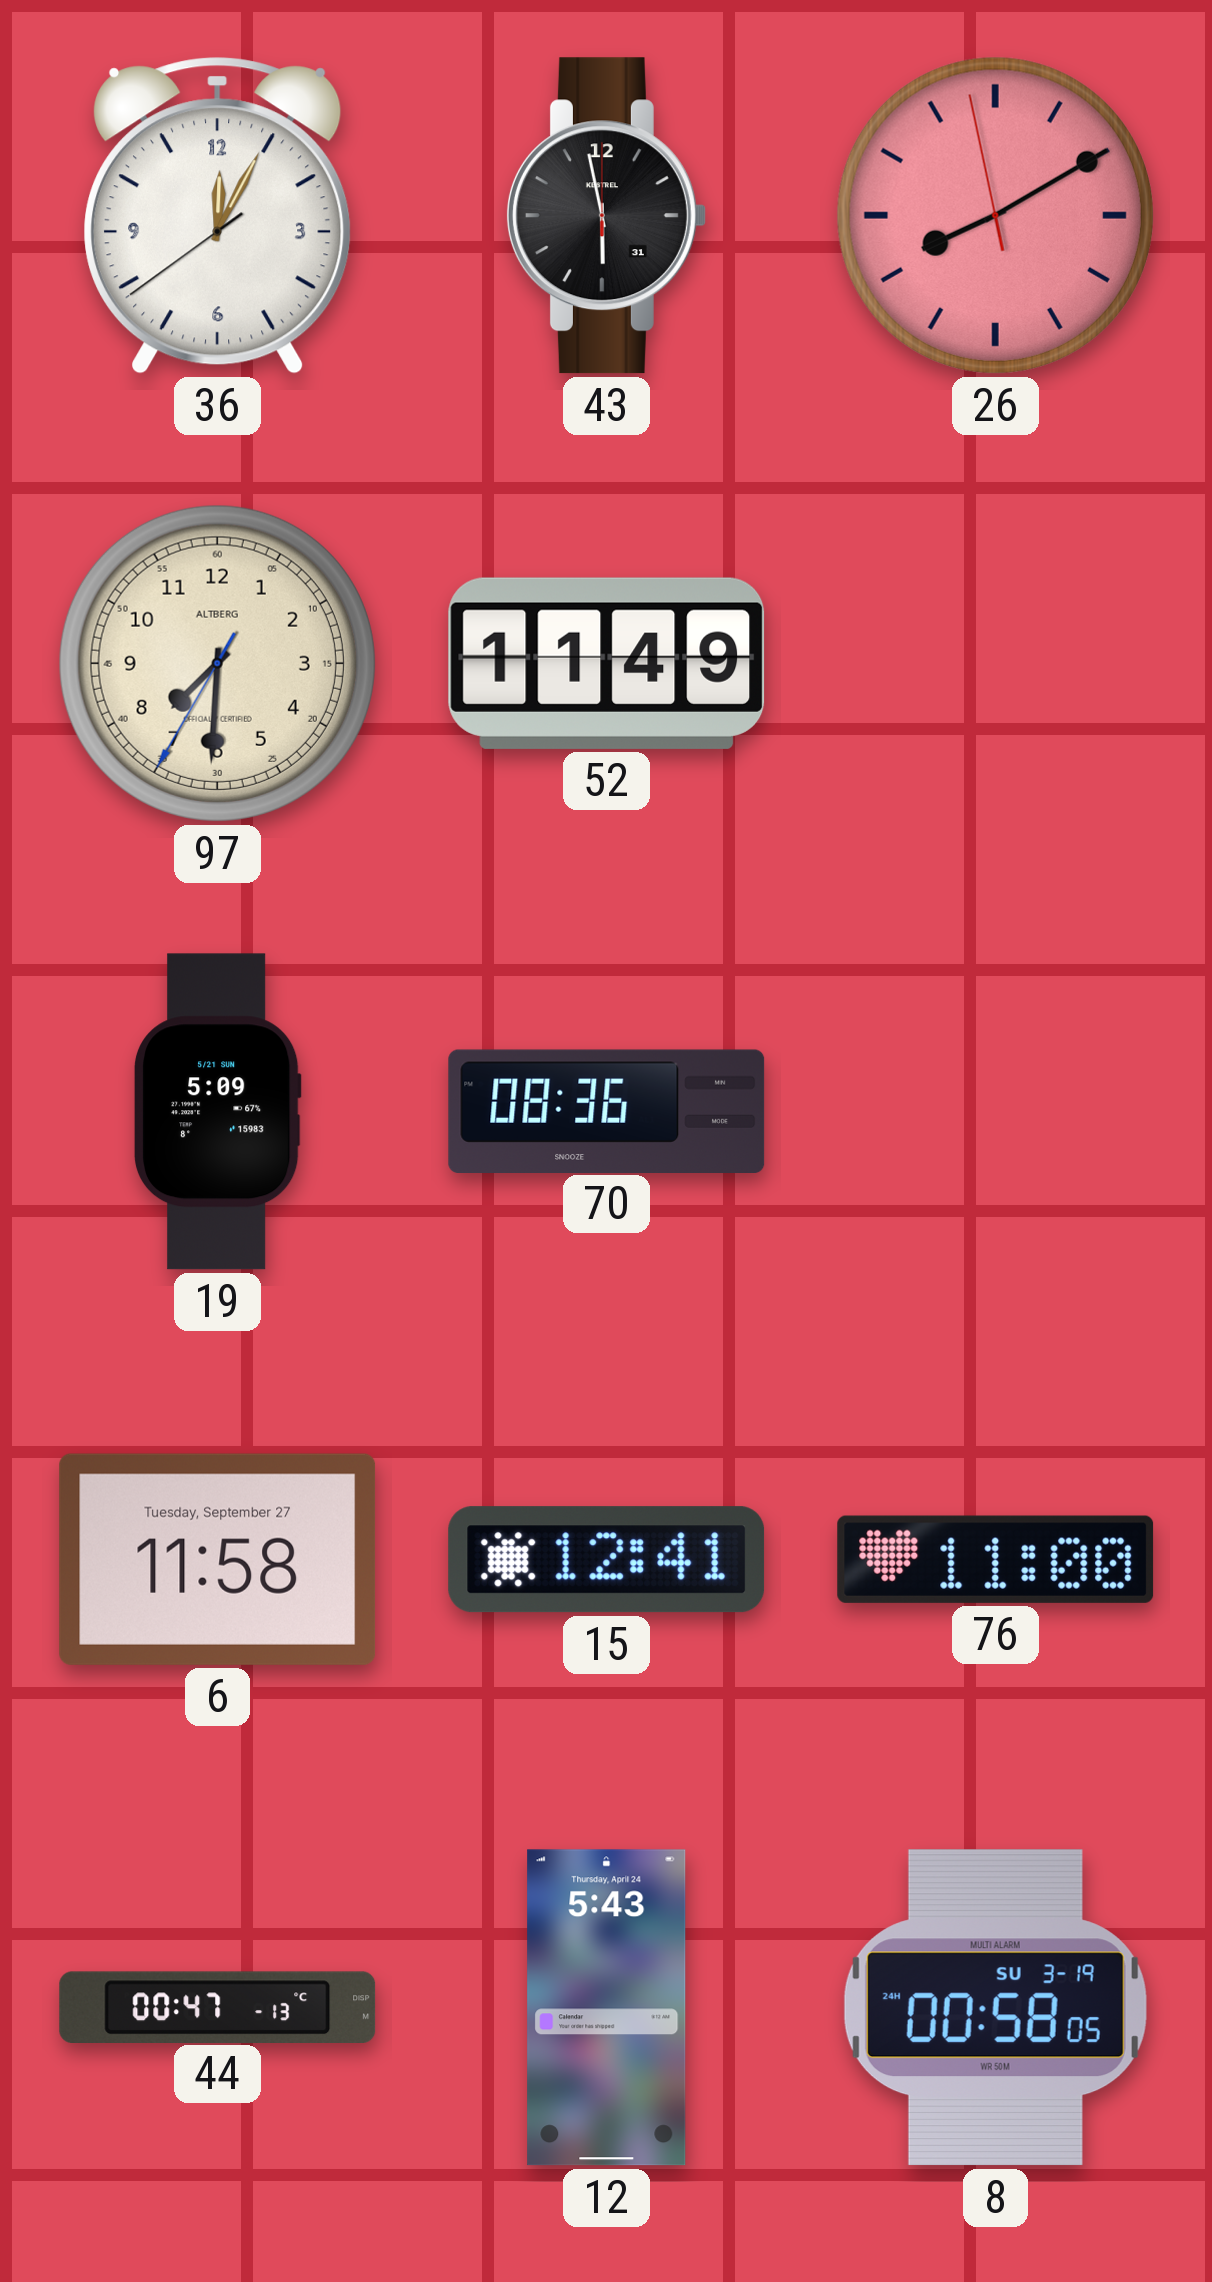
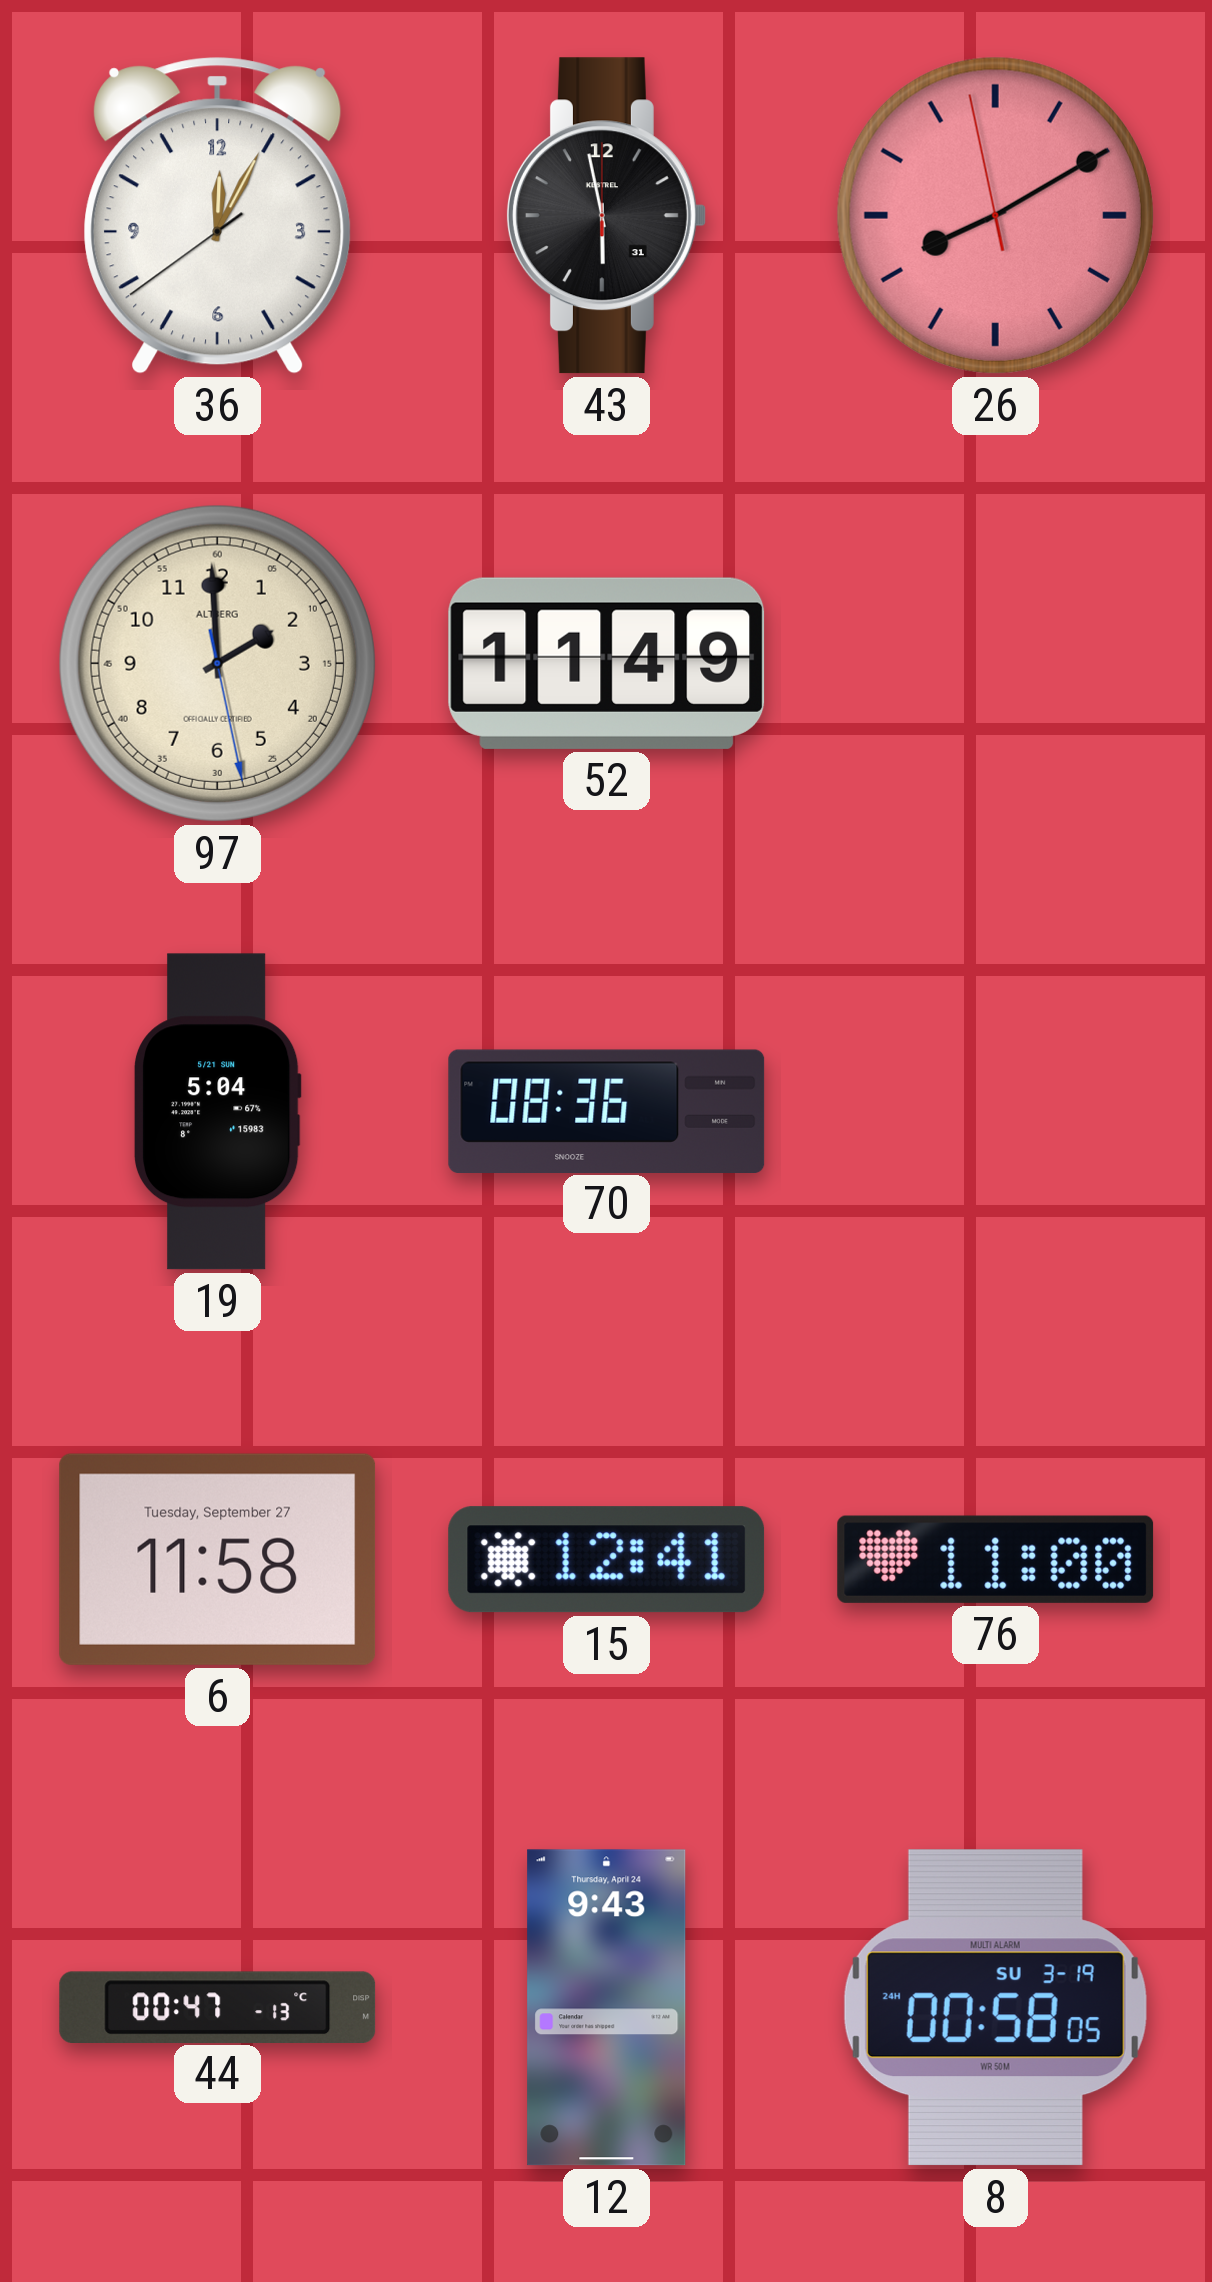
97: 7:30 -> 1:59
19: 5:09 -> 5:04
12: 5:43 -> 9:43
